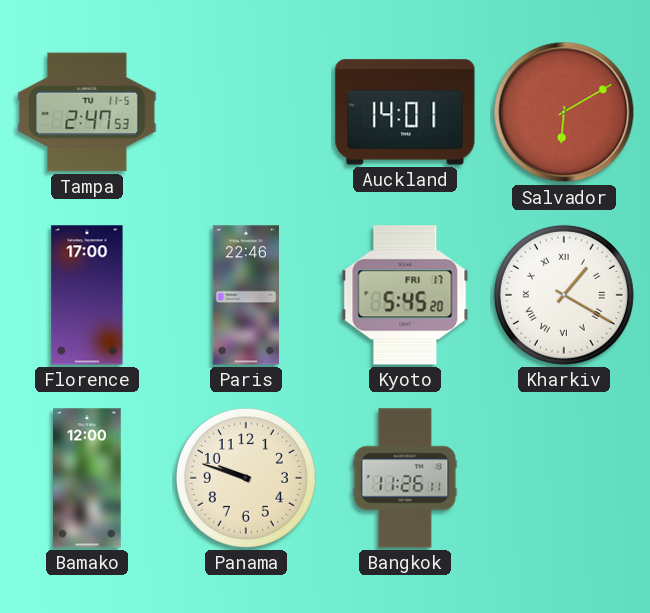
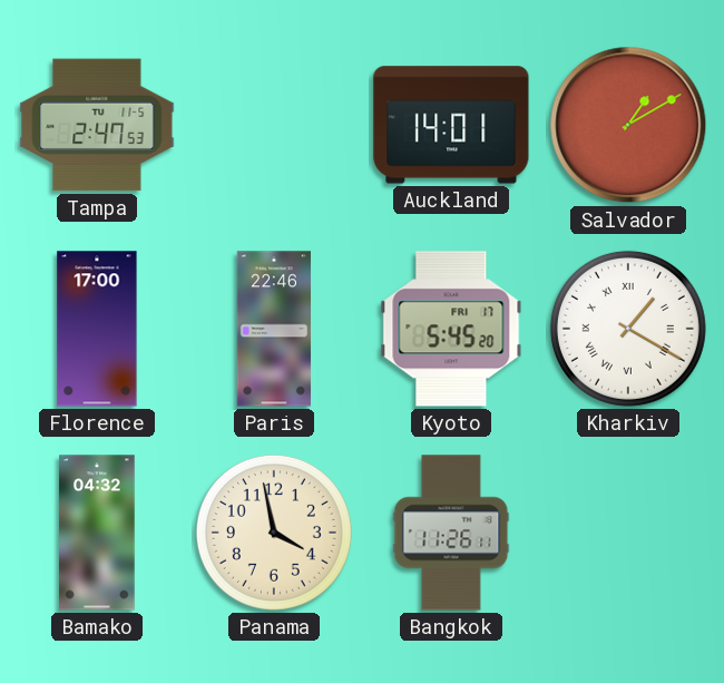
Salvador: 6:10 -> 1:10
Bamako: 12:00 -> 04:32
Panama: 9:48 -> 3:58
